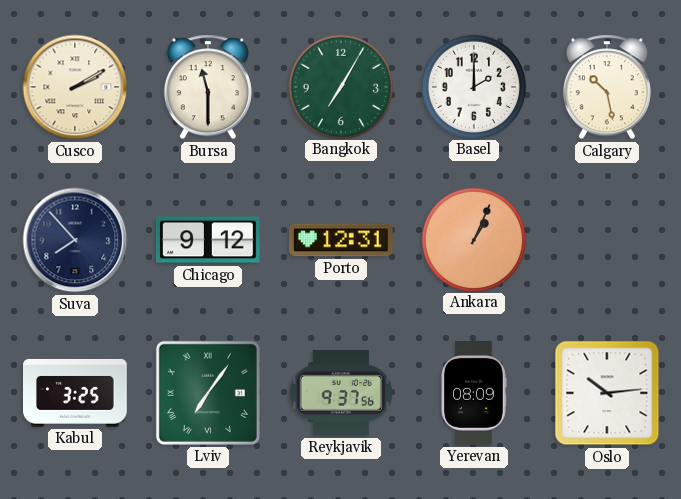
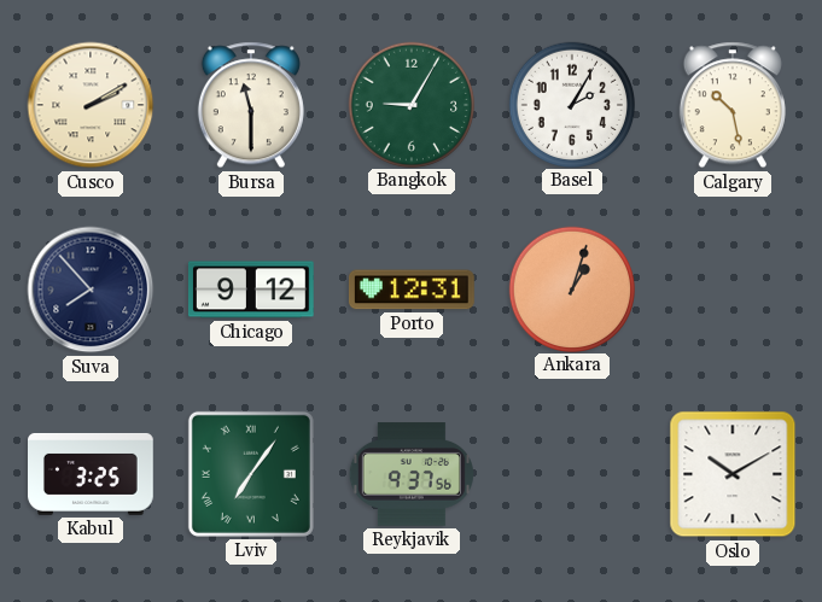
Bangkok: 7:05 -> 9:05
Basel: 2:00 -> 2:05
Ankara: 1:04 -> 1:03
Yerevan: 08:09 -> none
Oslo: 10:14 -> 10:10
